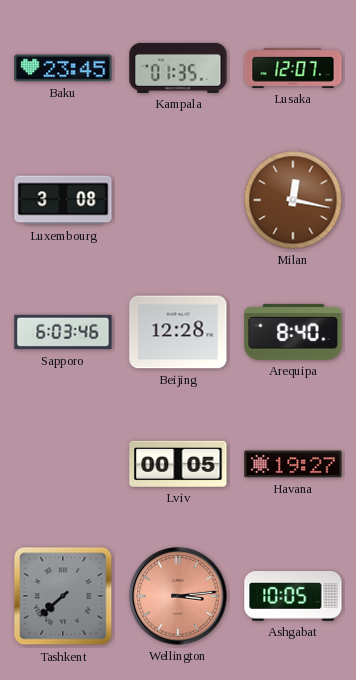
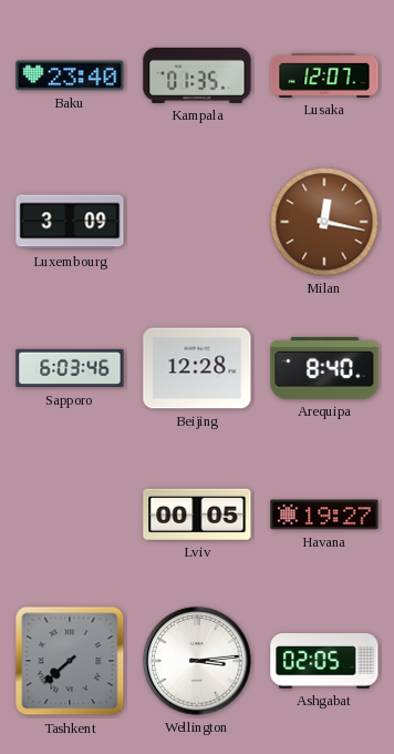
Baku: 23:45 -> 23:40
Luxembourg: 3:08 -> 3:09
Wellington dial: salmon -> white
Ashgabat: 10:05 -> 02:05
